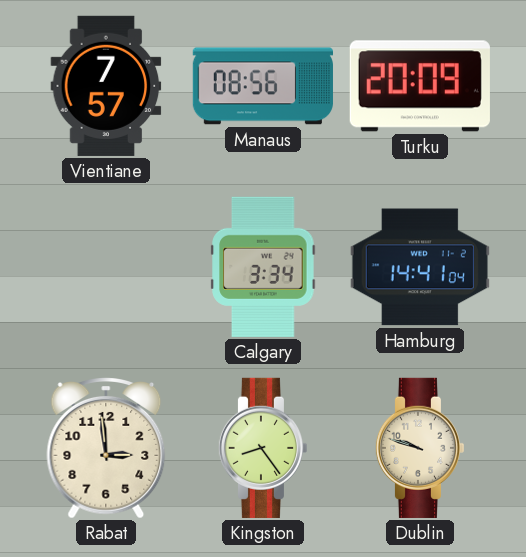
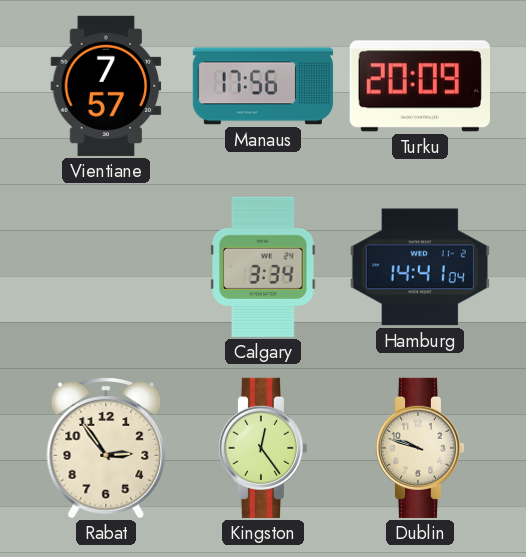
Manaus: 08:56 -> 17:56
Rabat: 2:59 -> 2:54
Kingston: 8:24 -> 12:24
